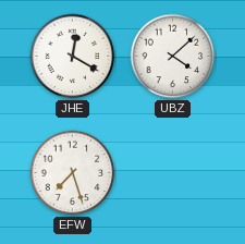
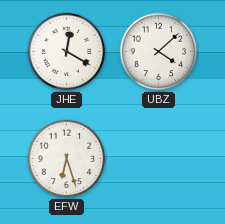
EFW: 7:27 -> 6:27
